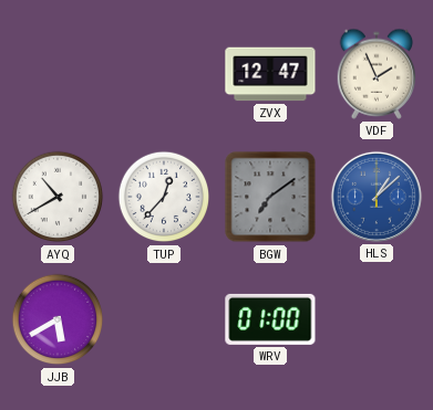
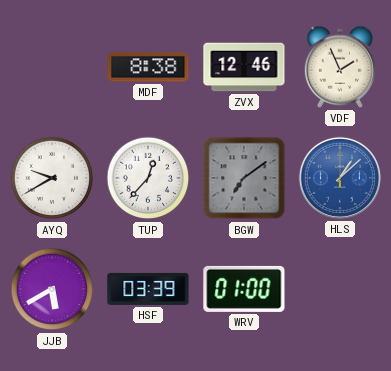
MDF: none -> 8:38
ZVX: 12:47 -> 12:46
AYQ: 10:40 -> 9:40
HSF: none -> 03:39
